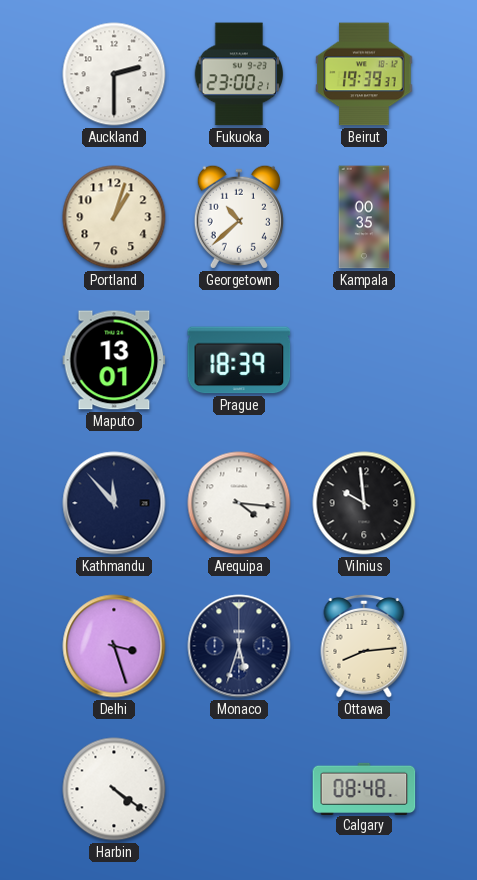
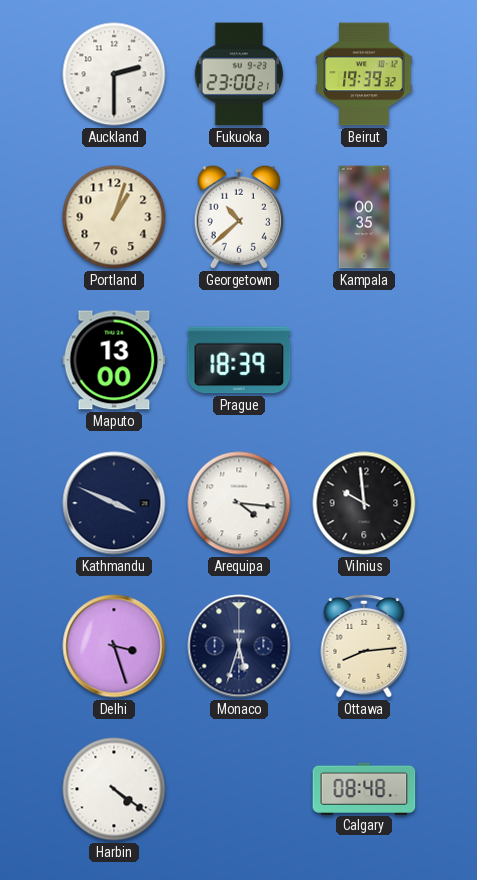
Beirut: 19:39:37 -> 19:39:32
Maputo: 13:01 -> 13:00
Kathmandu: 11:53 -> 3:49
